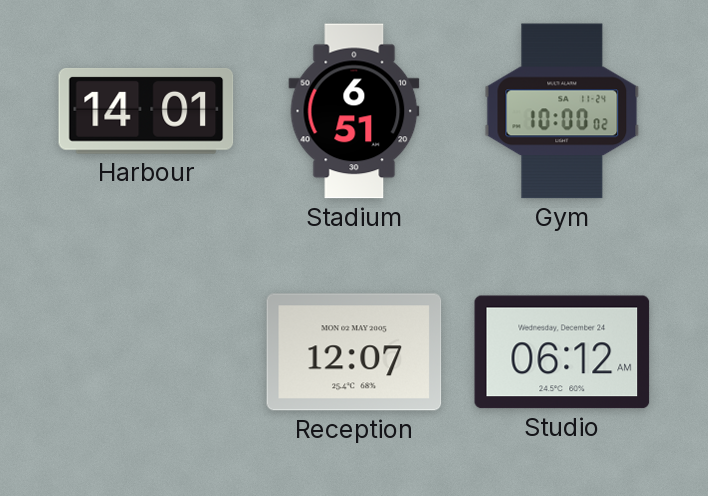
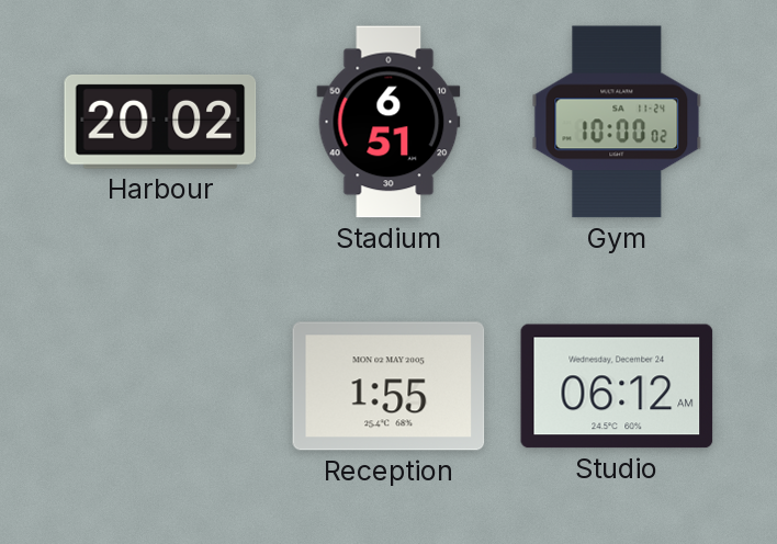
Harbour: 14:01 -> 20:02
Reception: 12:07 -> 1:55
